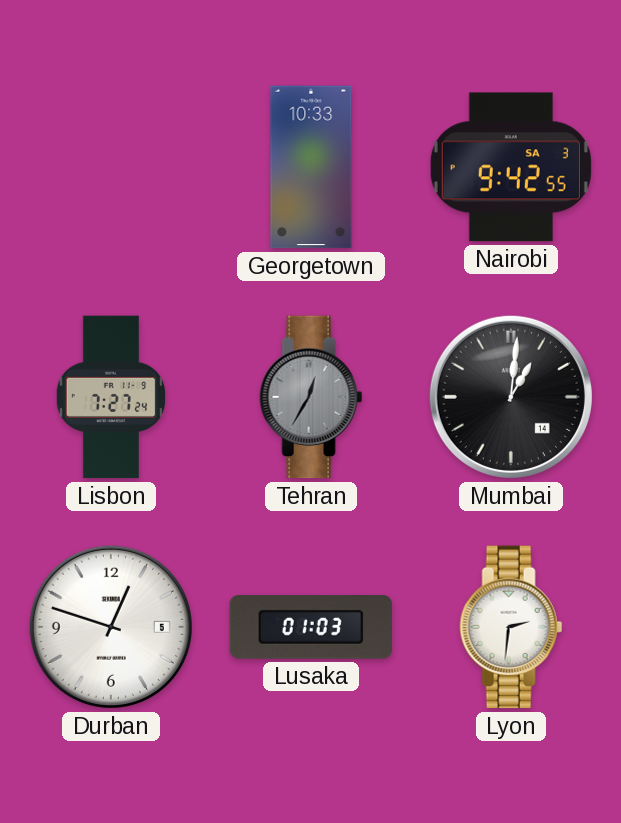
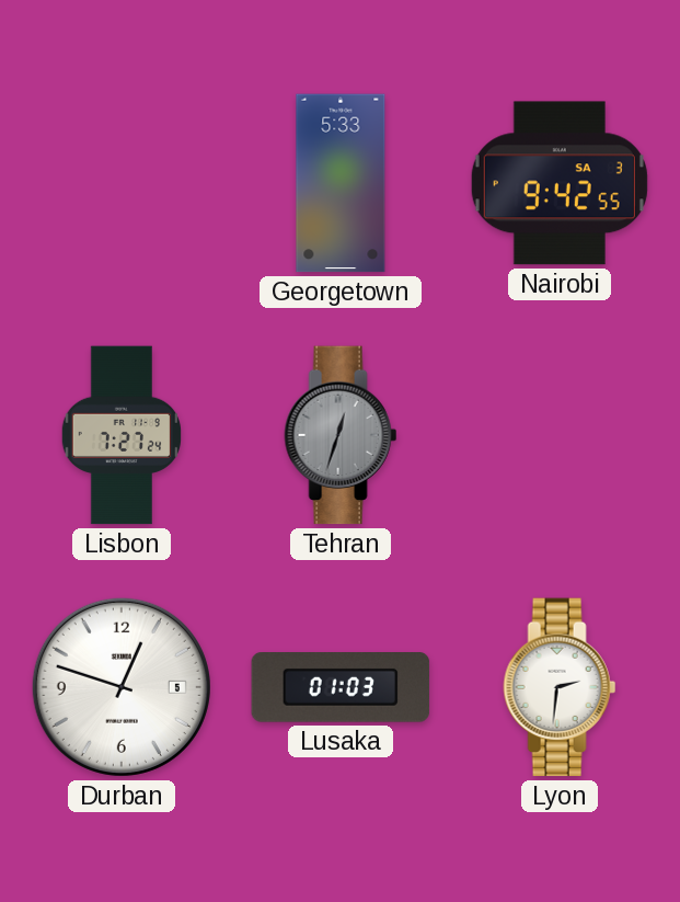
Georgetown: 10:33 -> 5:33
Tehran: 12:35 -> 12:33
Mumbai: 1:01 -> none
